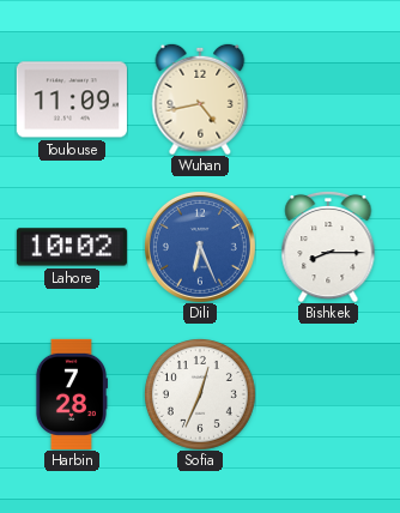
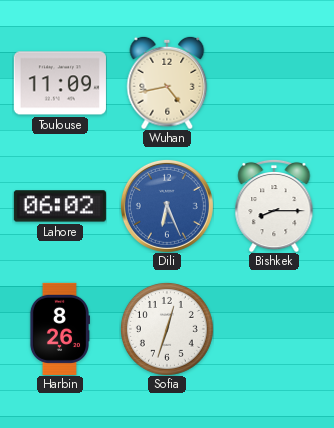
Lahore: 10:02 -> 06:02
Harbin: 7:28 -> 8:26
Sofia: 12:34 -> 12:33
